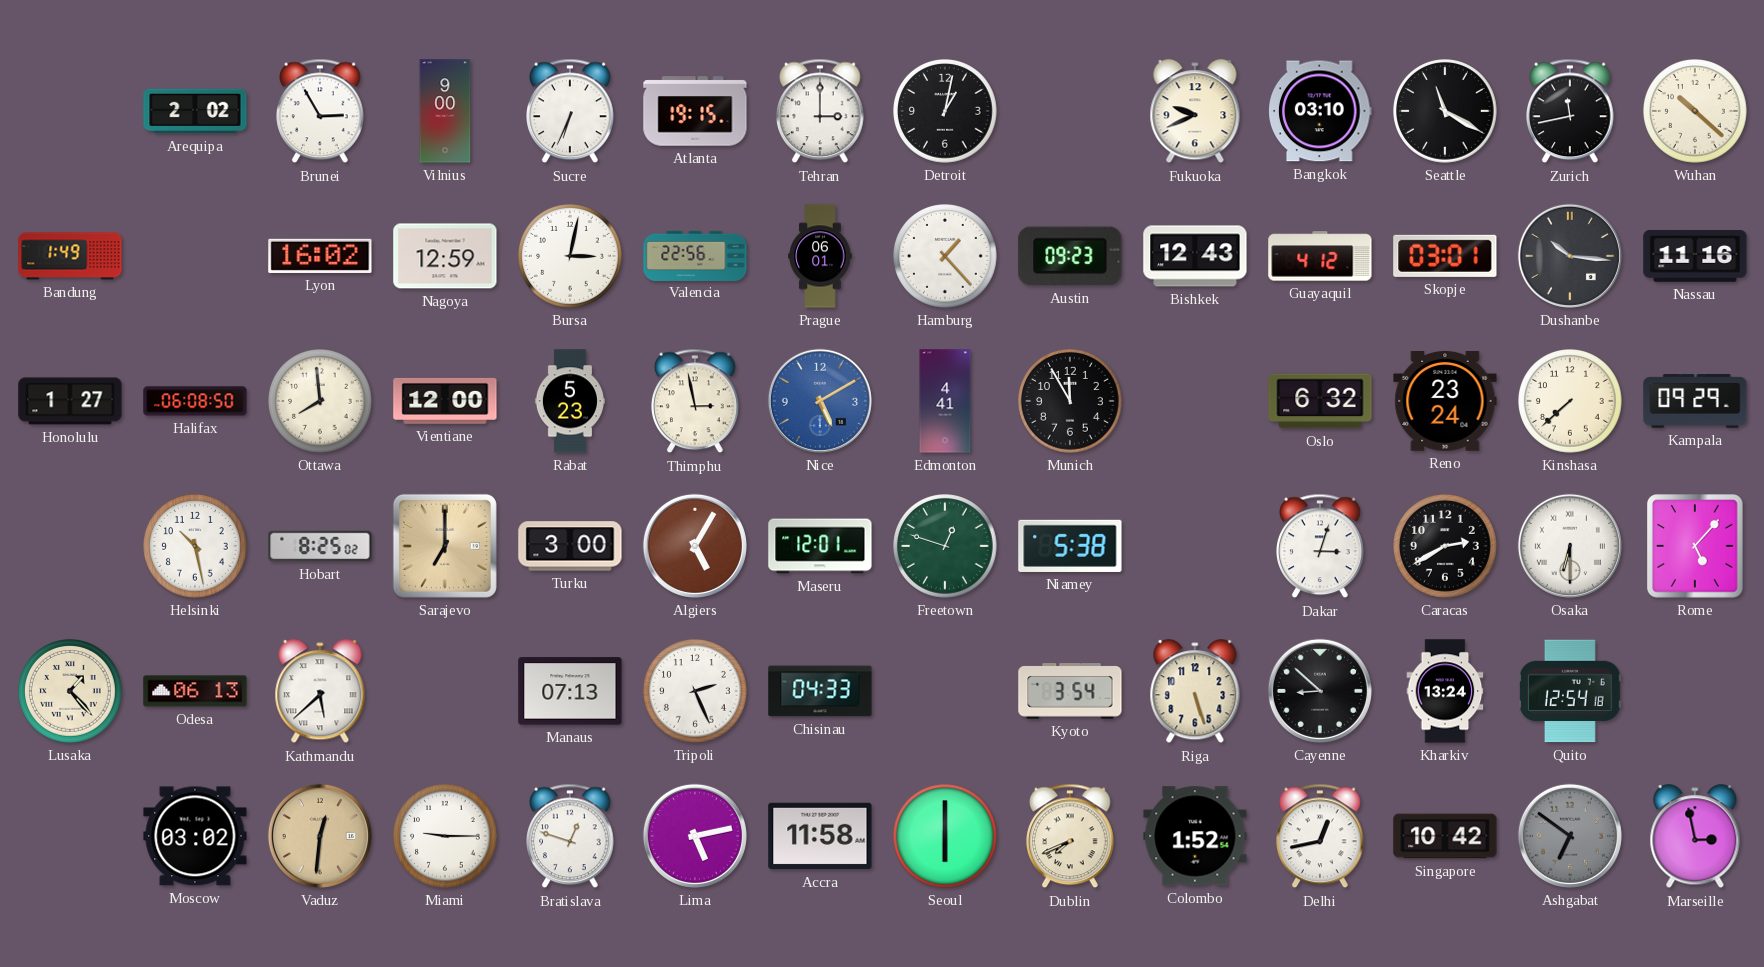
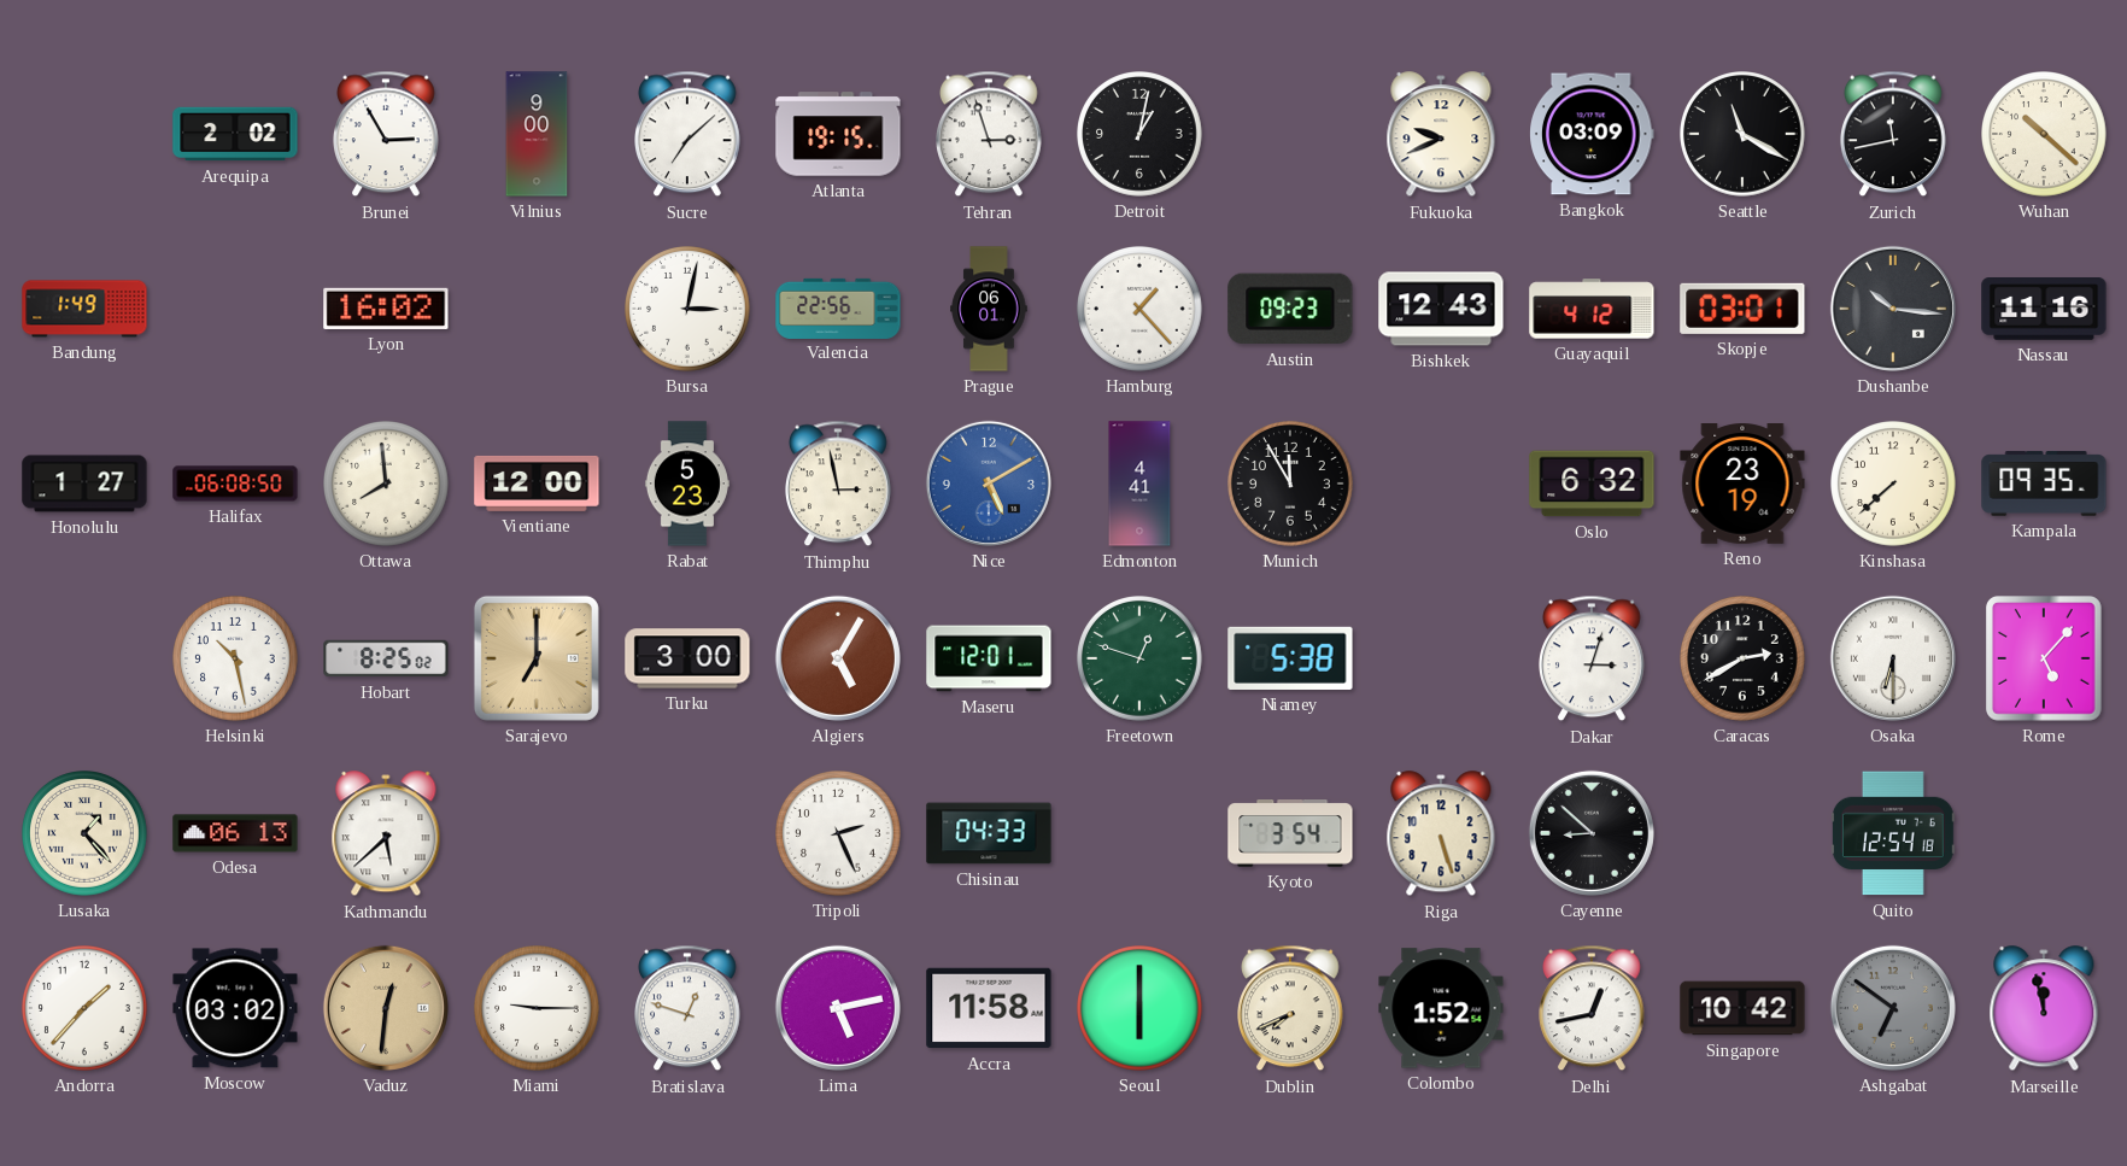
Sucre: 6:34 -> 7:08
Tehran: 3:00 -> 2:57
Bangkok: 03:10 -> 03:09
Nagoya: 12:59 -> none
Reno: 23:24 -> 23:19
Kampala: 09:29 -> 09:35
Manaus: 07:13 -> none
Kharkiv: 13:24 -> none
Andorra: none -> 1:37
Marseille: 2:58 -> 11:58
